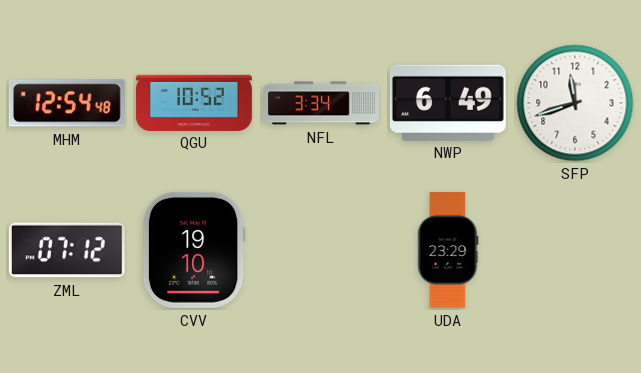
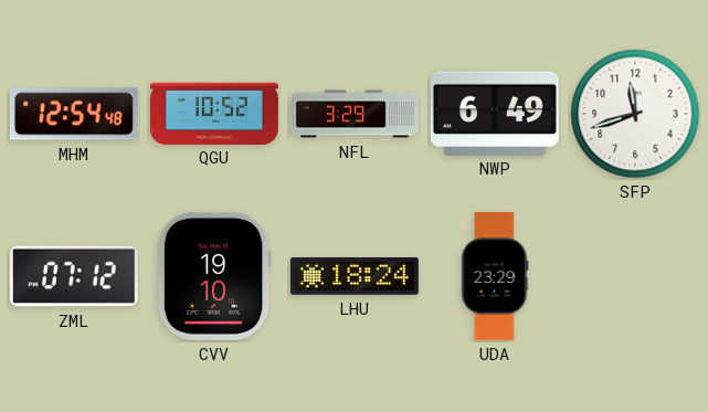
NFL: 3:34 -> 3:29
LHU: none -> 18:24
